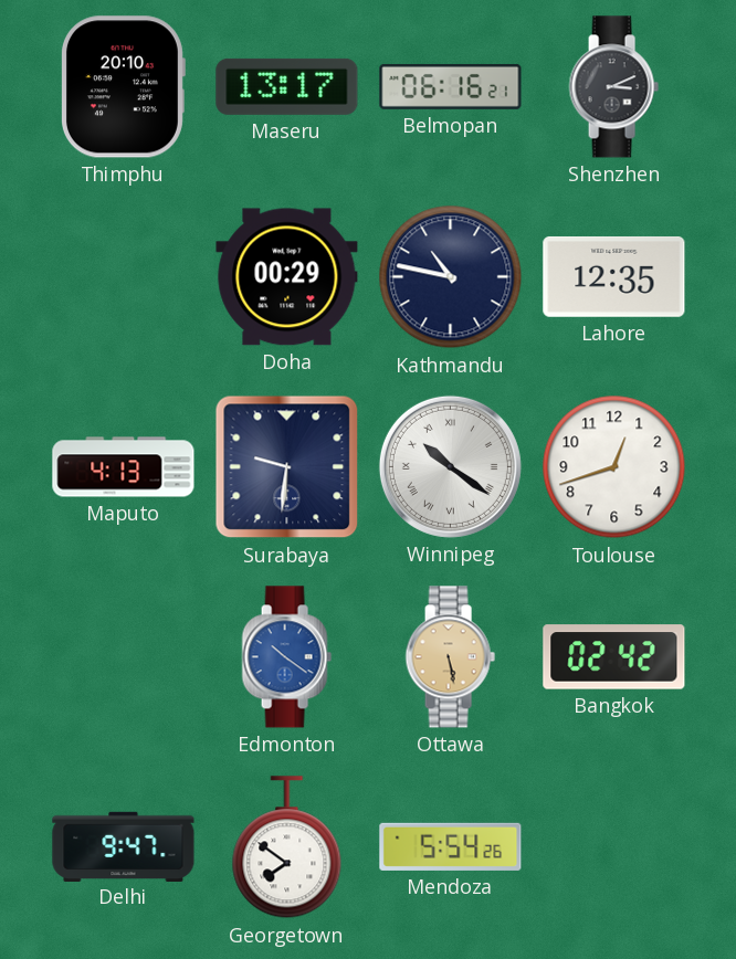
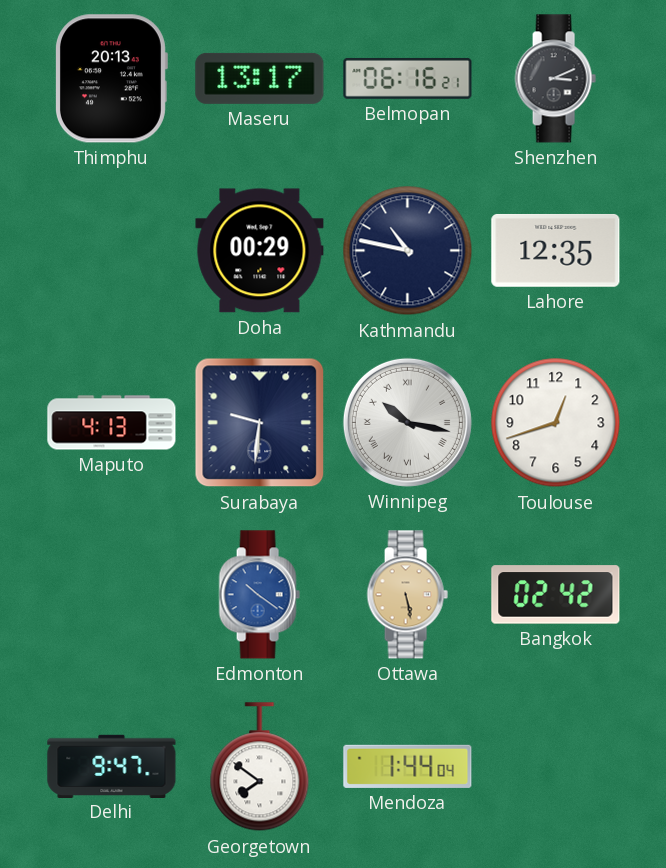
Thimphu: 20:10 -> 20:13
Winnipeg: 10:21 -> 10:17
Mendoza: 5:54 -> 1:44
